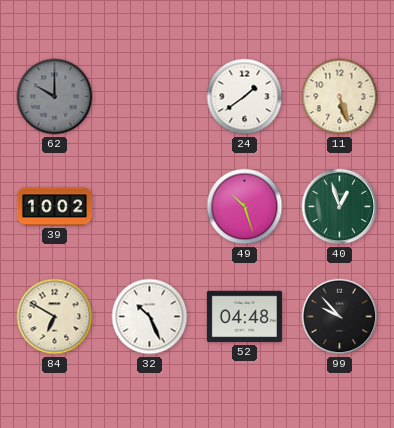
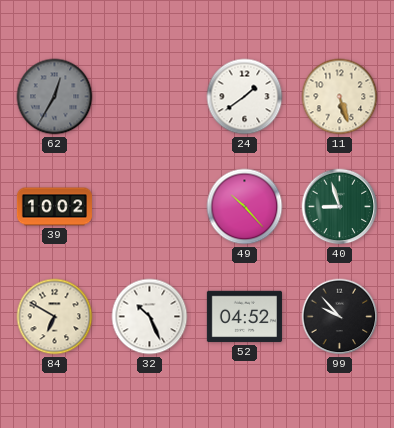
62: 10:00 -> 12:35
49: 10:27 -> 10:23
40: 12:57 -> 8:57
52: 04:48 -> 04:52
